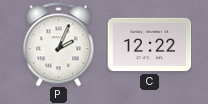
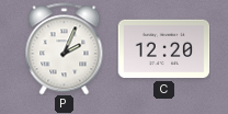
C: 12:22 -> 12:20
